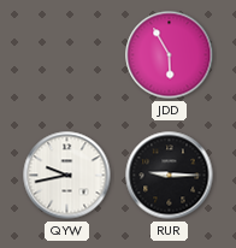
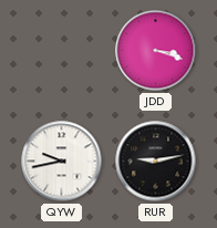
JDD: 5:55 -> 3:18
RUR: 9:15 -> 9:13
